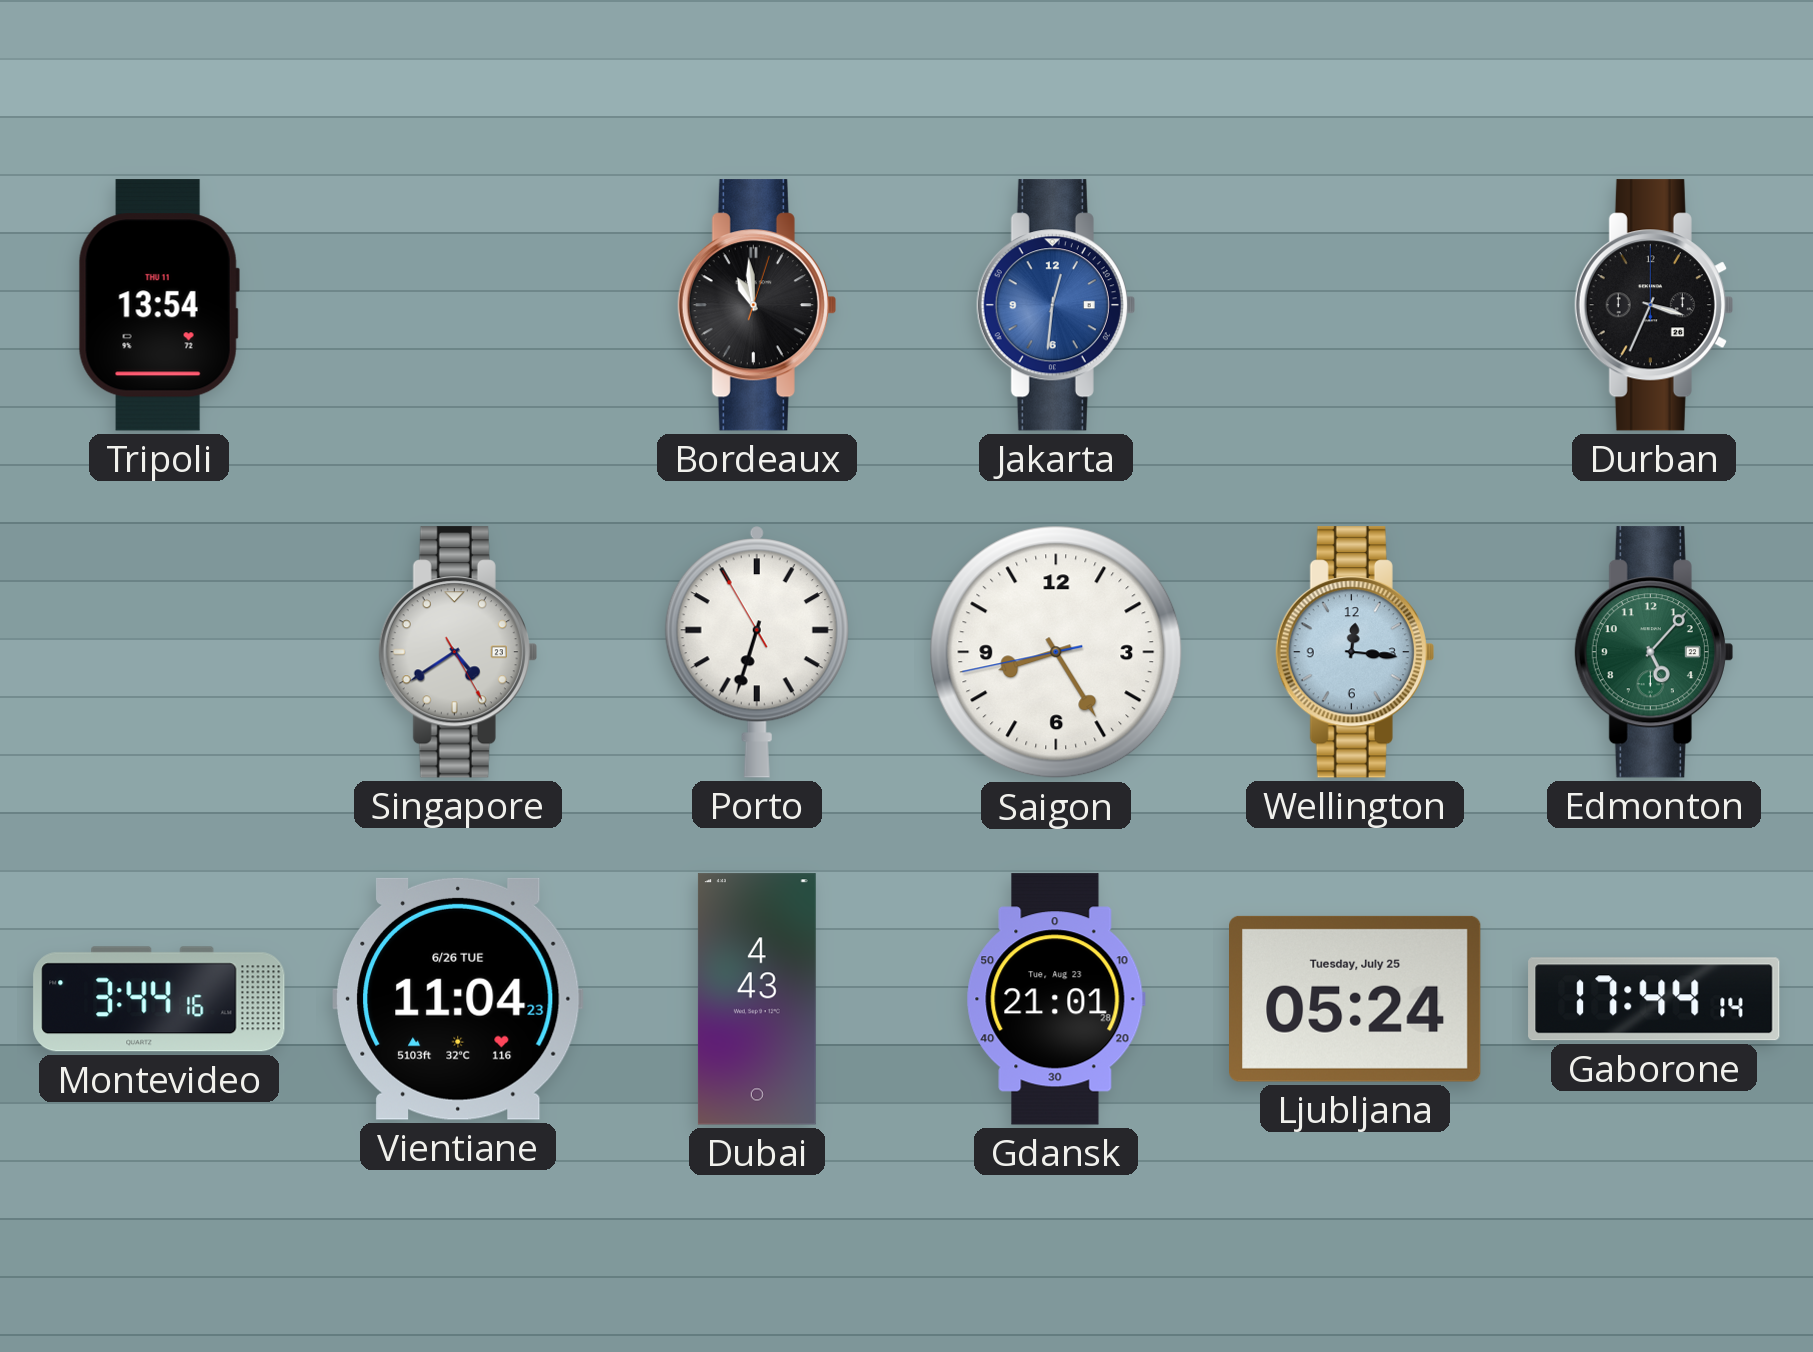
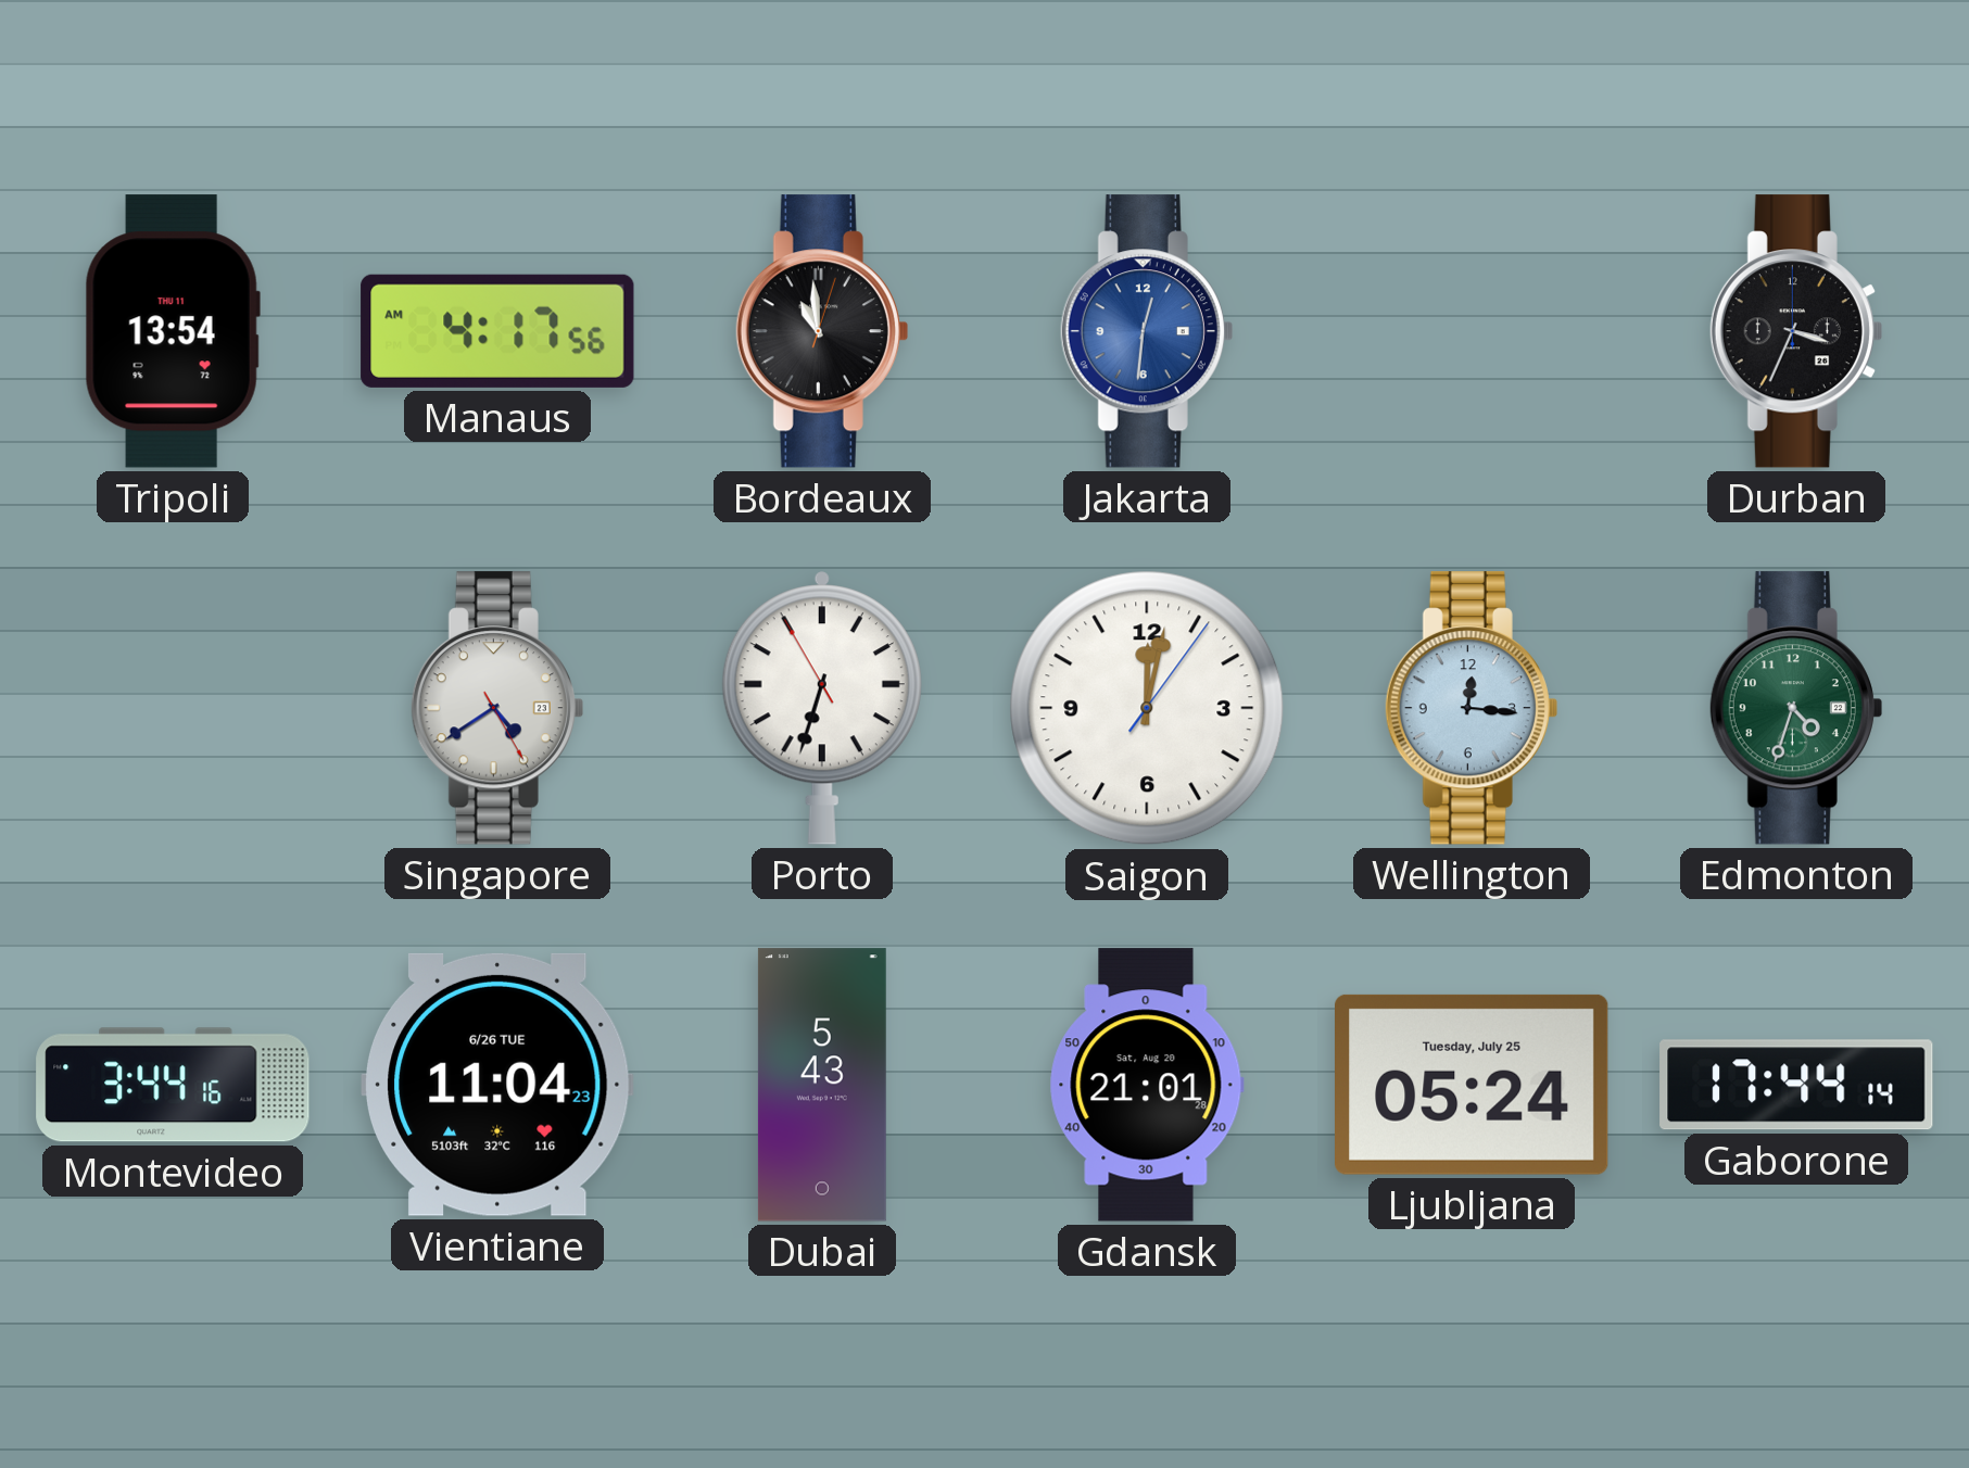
Manaus: none -> 4:17
Saigon: 8:24 -> 12:02
Edmonton: 5:07 -> 4:33
Dubai: 4:43 -> 5:43
Gdansk date: Tue, Aug 23 -> Sat, Aug 20
